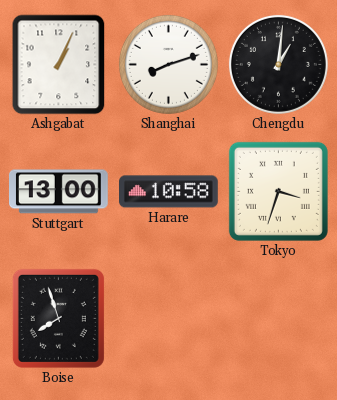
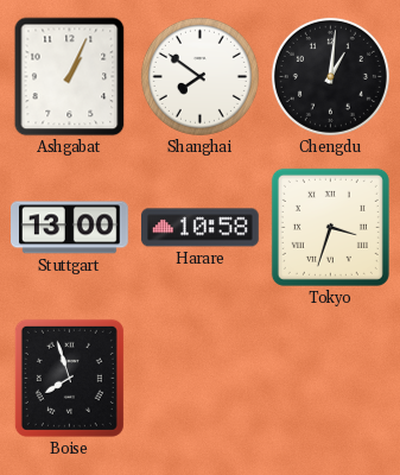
Shanghai: 8:12 -> 7:51
